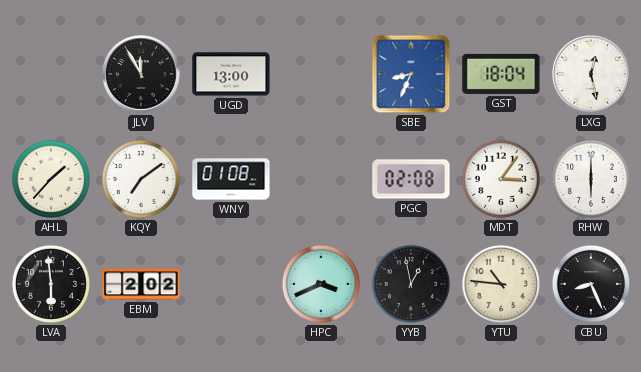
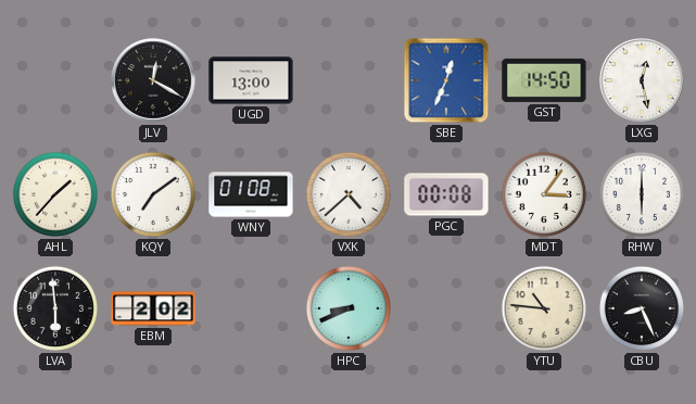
JLV: 11:55 -> 12:20
SBE: 8:34 -> 12:34
GST: 18:04 -> 14:50
VXK: none -> 4:38
PGC: 02:08 -> 00:08
HPC: 3:41 -> 8:41
YYB: 12:58 -> none
